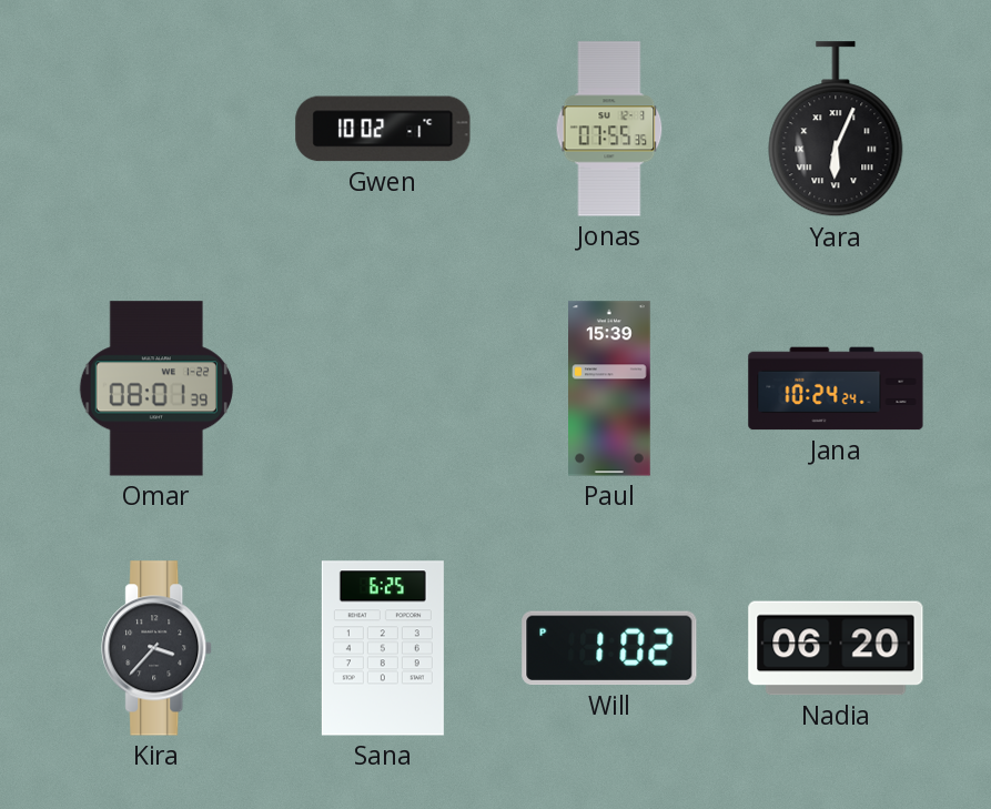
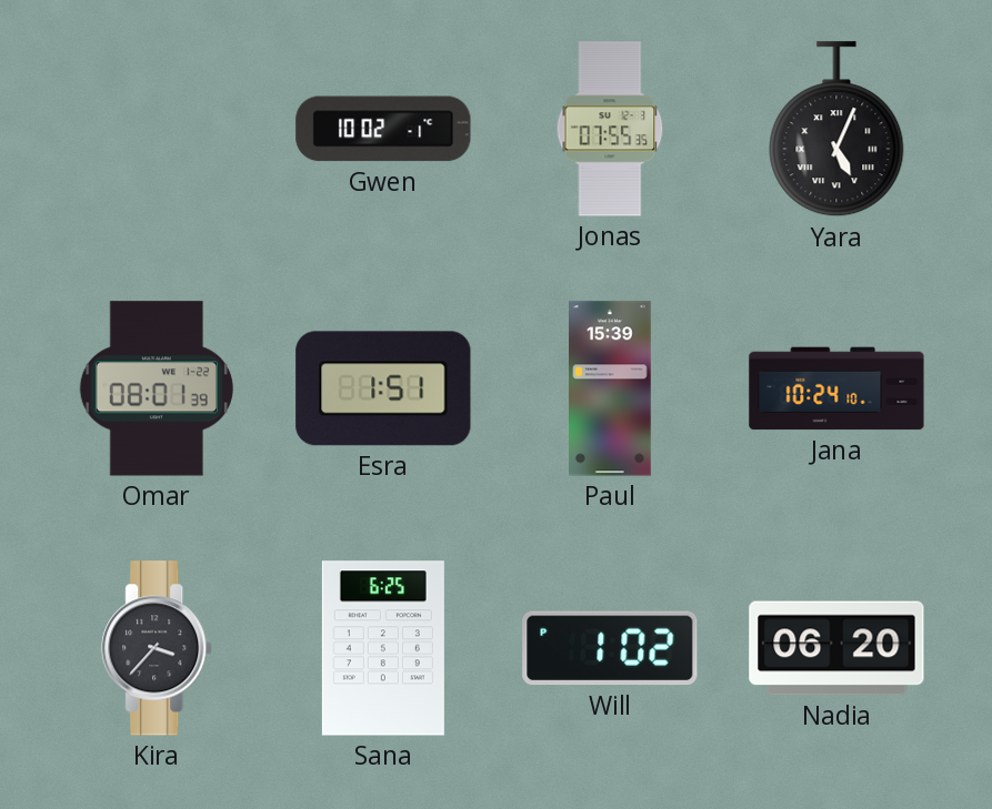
Yara: 6:04 -> 5:04
Esra: none -> 1:51
Jana: 10:24:24 -> 10:24:10
